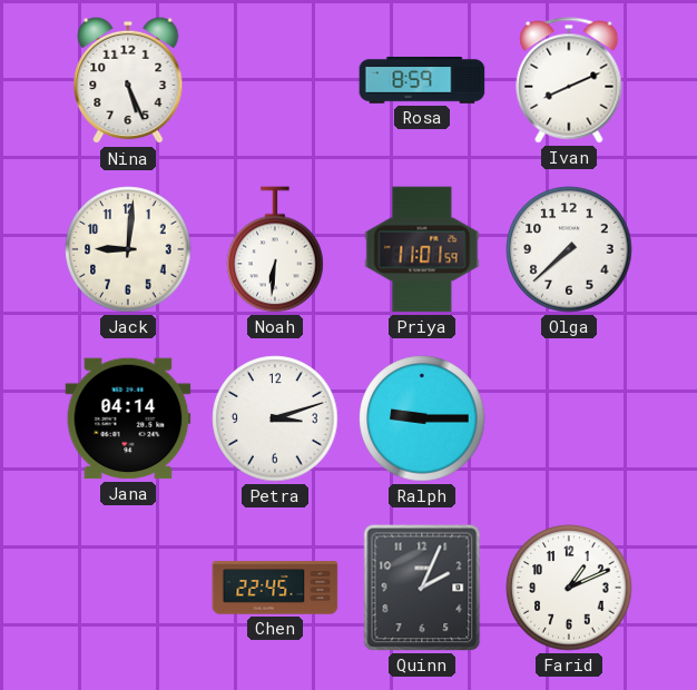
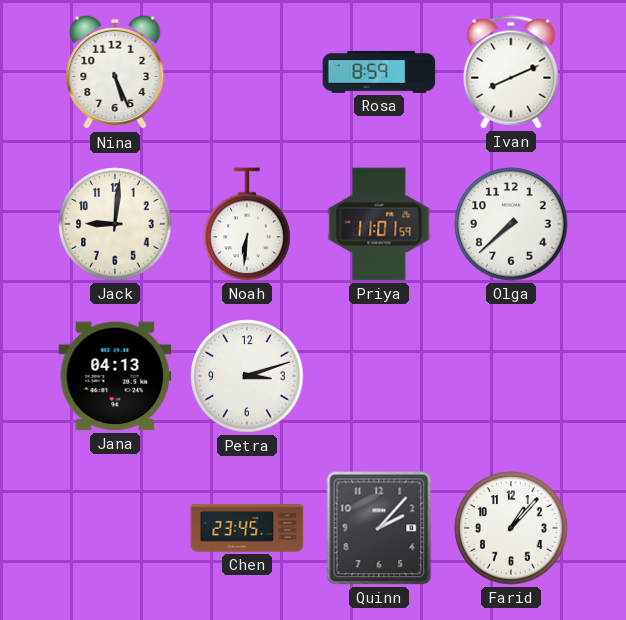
Jana: 04:14 -> 04:13
Ralph: 9:15 -> none
Chen: 22:45 -> 23:45
Quinn: 2:04 -> 2:07
Farid: 1:11 -> 1:07
